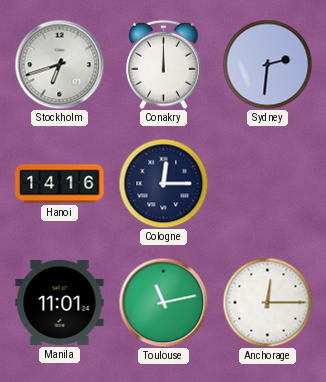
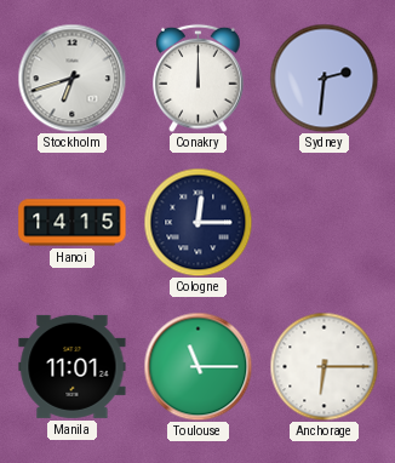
Hanoi: 14:16 -> 14:15
Toulouse: 11:13 -> 11:15
Anchorage: 12:15 -> 6:15
